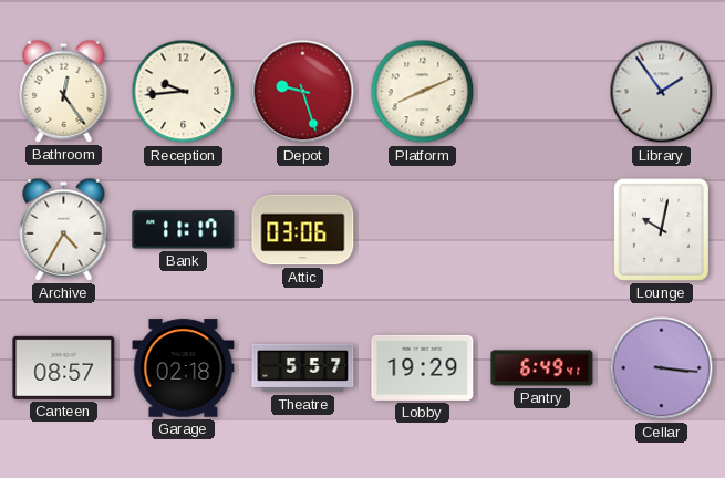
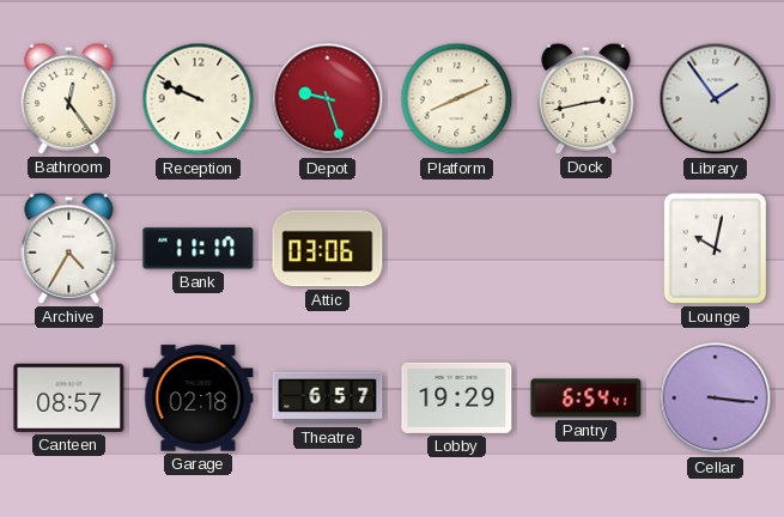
Reception: 9:44 -> 9:49
Dock: none -> 2:43
Theatre: 5:57 -> 6:57
Pantry: 6:49 -> 6:54
